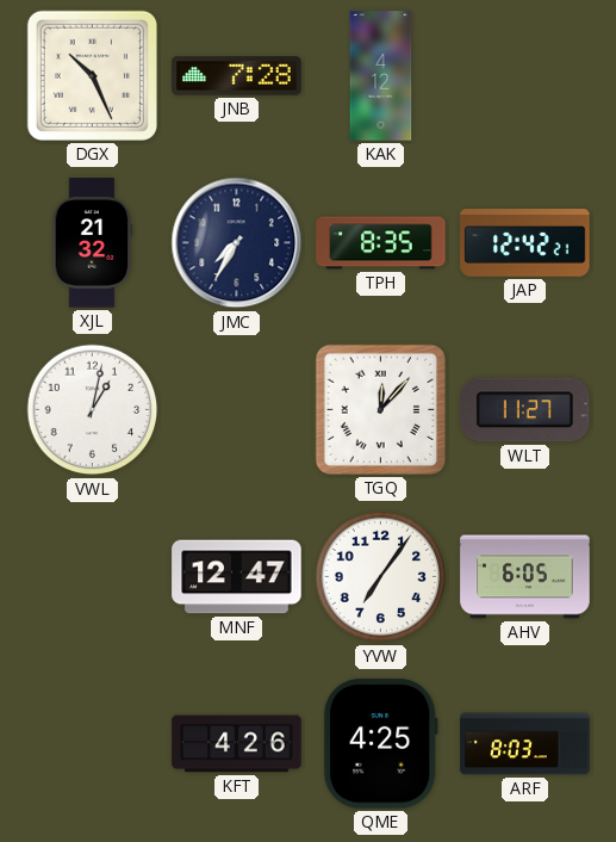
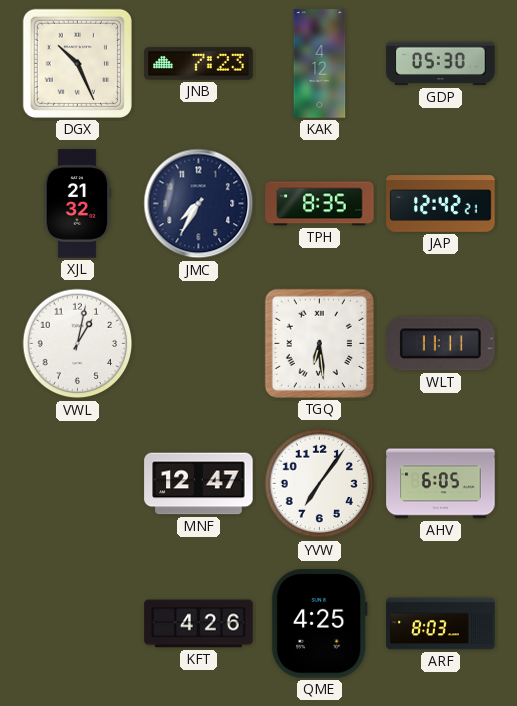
JNB: 7:28 -> 7:23
GDP: none -> 05:30
TGQ: 12:07 -> 6:29
WLT: 11:27 -> 11:11
